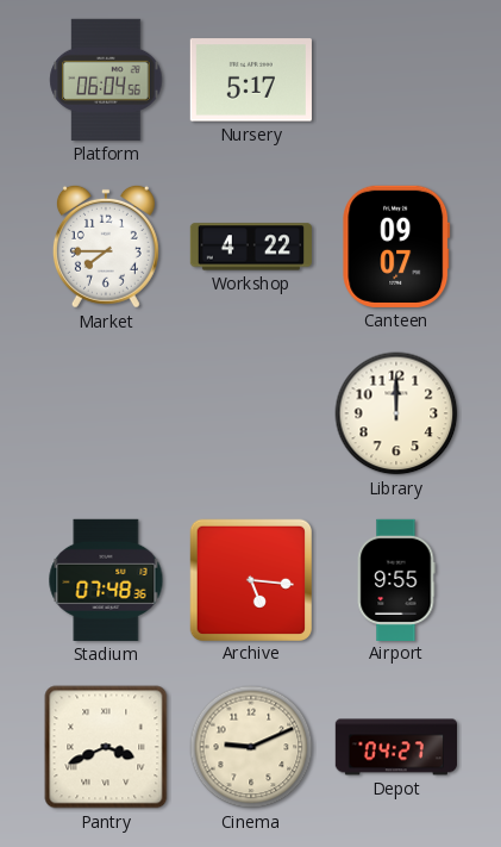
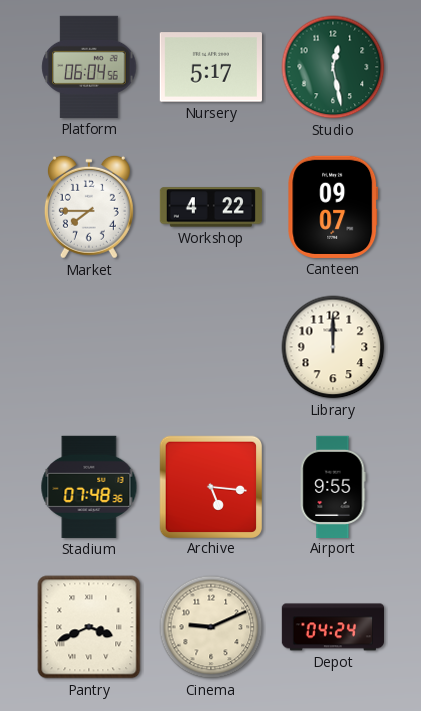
Studio: none -> 12:28
Depot: 04:27 -> 04:24
